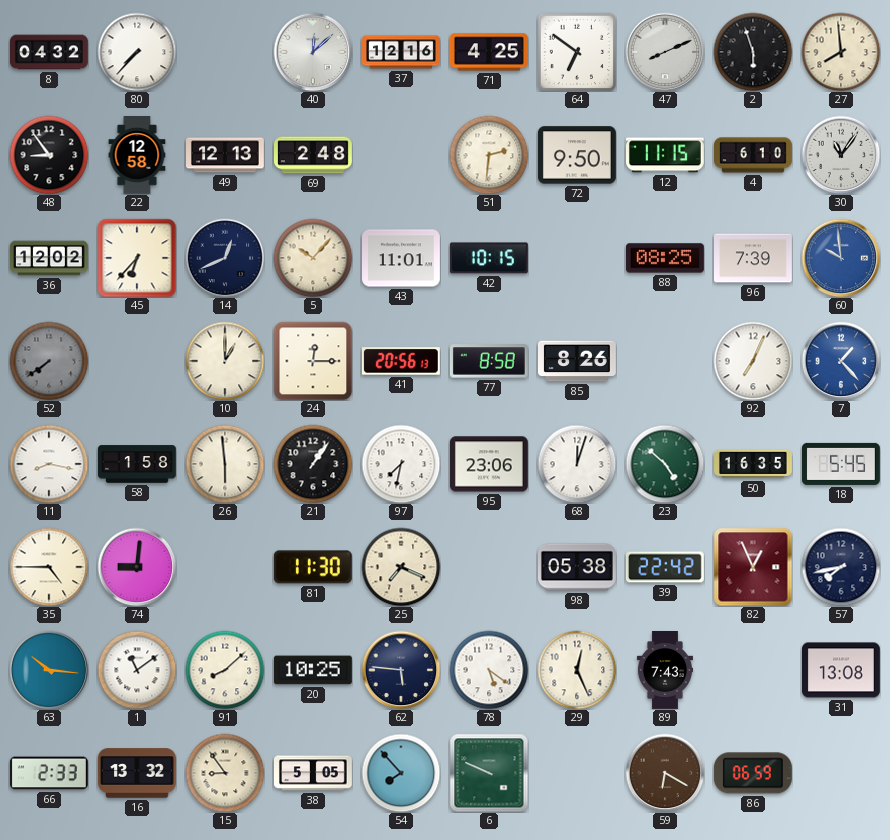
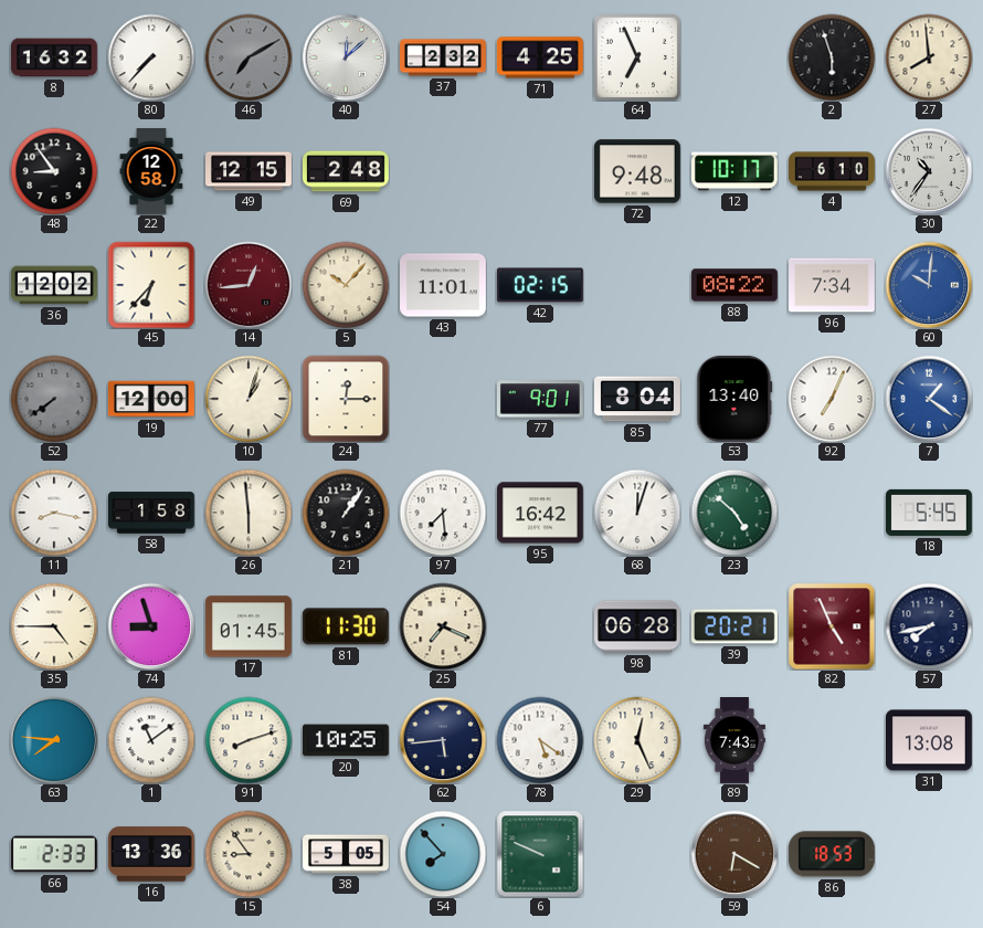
8: 04:32 -> 16:32
46: none -> 7:10
37: 12:16 -> 2:32
64: 6:51 -> 6:56
47: 8:11 -> none
49: 12:13 -> 12:15
51: 2:31 -> none
72: 9:50 -> 9:48
12: 11:15 -> 10:17
30: 11:06 -> 10:36
14: 12:41 -> 12:44
14 dial: navy -> burgundy
42: 10:15 -> 02:15
88: 08:25 -> 08:22
96: 7:39 -> 7:34
60: 9:59 -> 10:01
19: none -> 12:00
10: 1:00 -> 1:03
41: 20:56 -> none
77: 8:58 -> 9:01
85: 8:26 -> 8:04
53: none -> 13:40
7: 1:23 -> 1:21
97: 7:32 -> 7:29
95: 23:06 -> 16:42
50: 16:35 -> none
74: 9:01 -> 8:57
17: none -> 01:45
98: 05:38 -> 06:28
39: 22:42 -> 20:21
82: 12:56 -> 4:56
63: 10:16 -> 7:46
91: 8:08 -> 8:12
62: 5:46 -> 5:44
16: 13:32 -> 13:36
86: 06:59 -> 18:53
